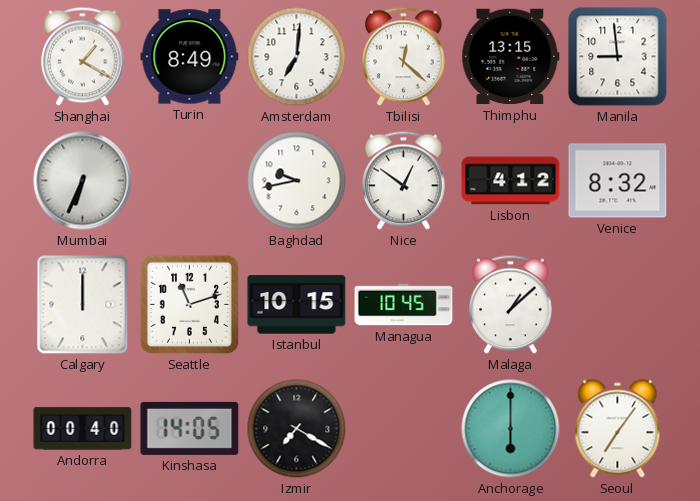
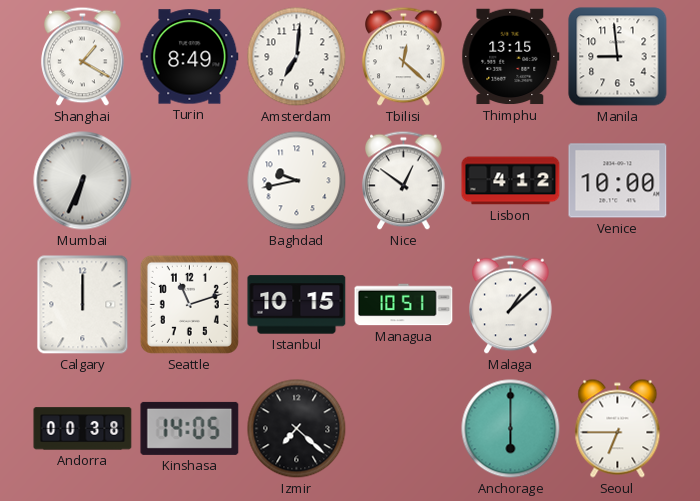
Venice: 8:32 -> 10:00
Managua: 10:45 -> 10:51
Andorra: 00:40 -> 00:38
Izmir: 7:20 -> 7:22
Seoul: 7:06 -> 6:45
